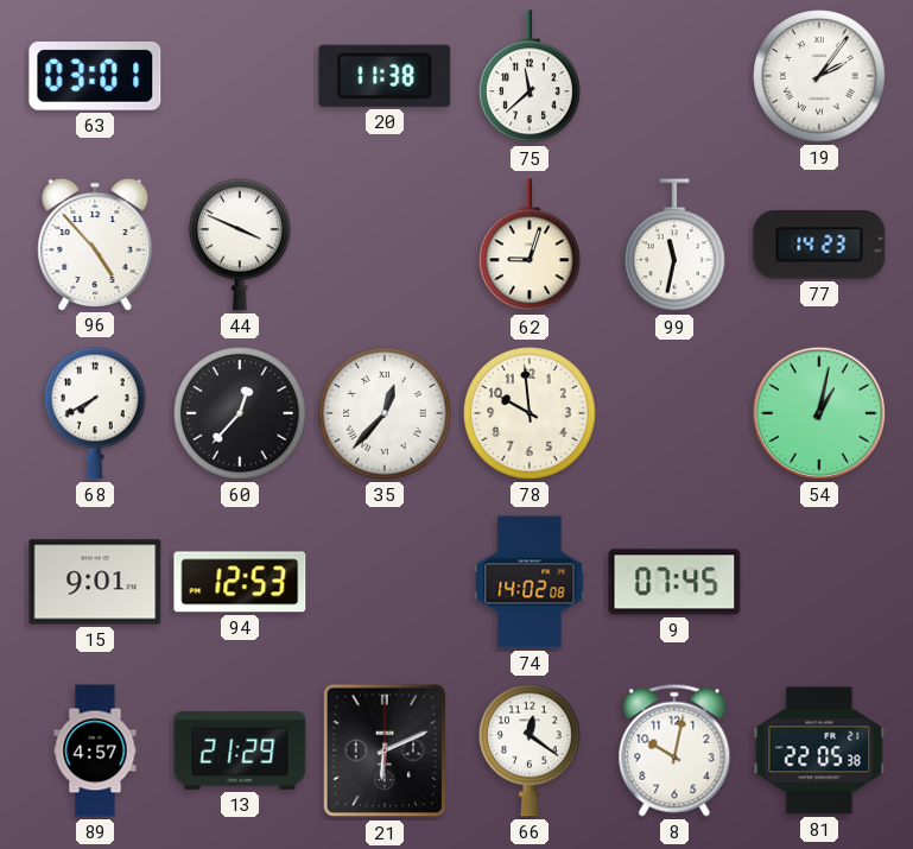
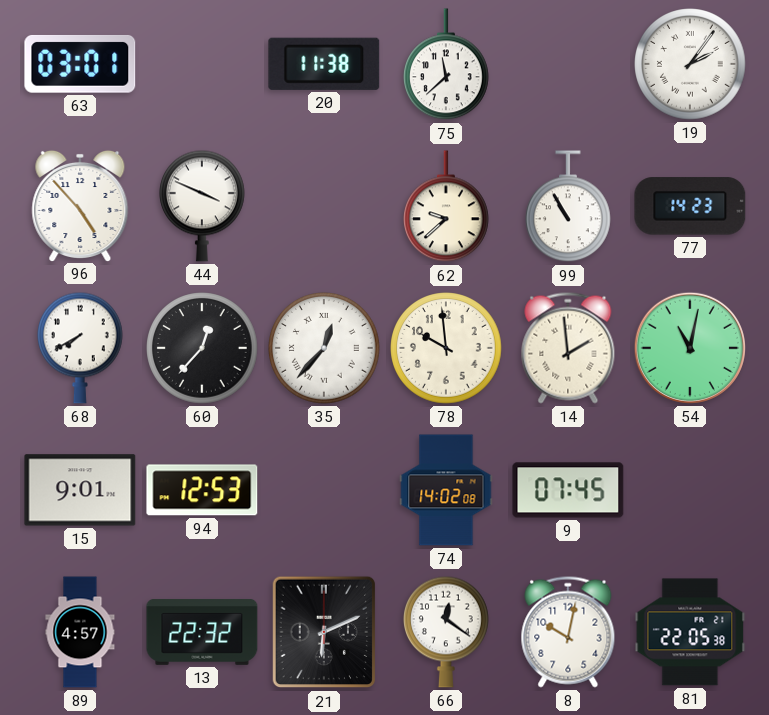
62: 9:03 -> 9:38
99: 11:32 -> 10:55
14: none -> 1:59
54: 1:02 -> 11:02
13: 21:29 -> 22:32
